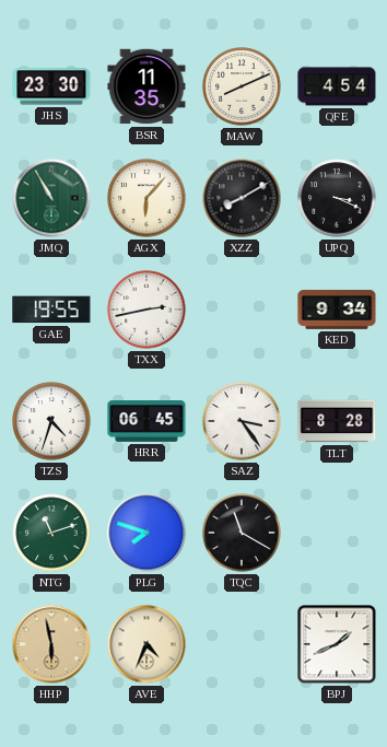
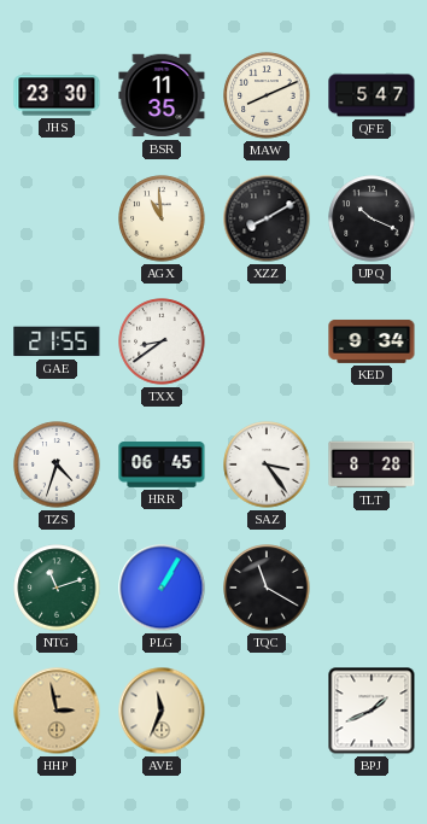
QFE: 4:54 -> 5:47
JMQ: 10:55 -> none
AGX: 6:07 -> 10:59
UPQ: 3:19 -> 10:19
GAE: 19:55 -> 21:55
TXX: 2:43 -> 8:39
PLG: 7:48 -> 1:05
HHP: 5:58 -> 2:58
AVE: 4:34 -> 11:34
